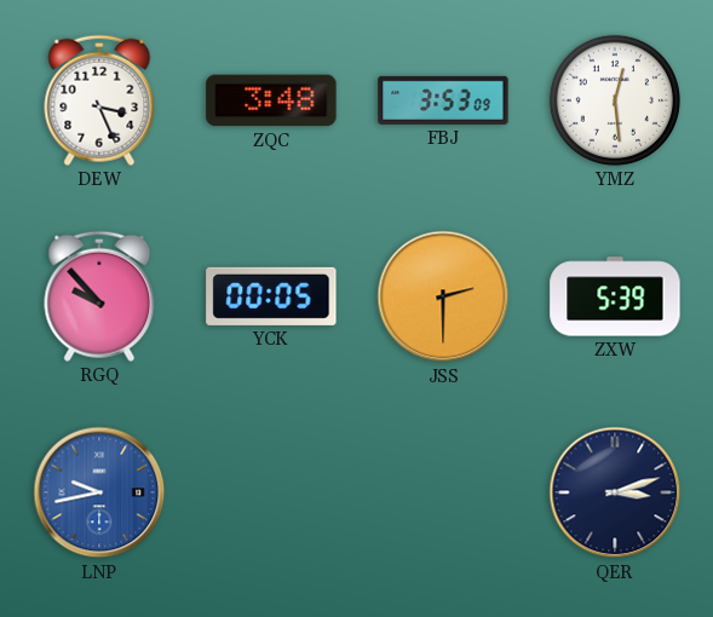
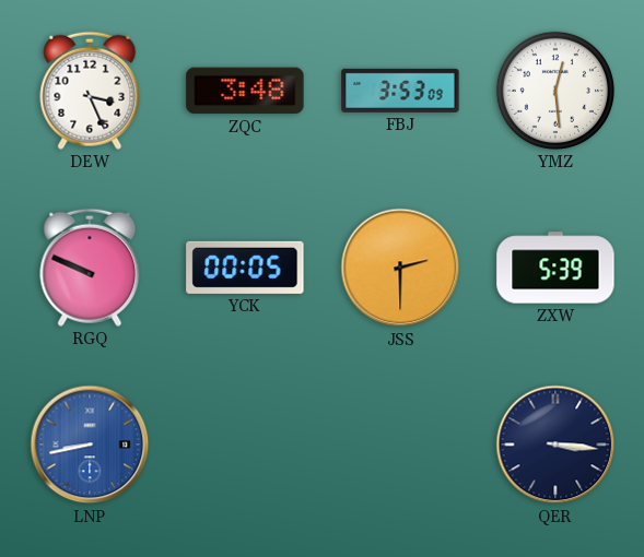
RGQ: 9:53 -> 9:49
LNP: 9:43 -> 8:43
QER: 3:12 -> 3:16
